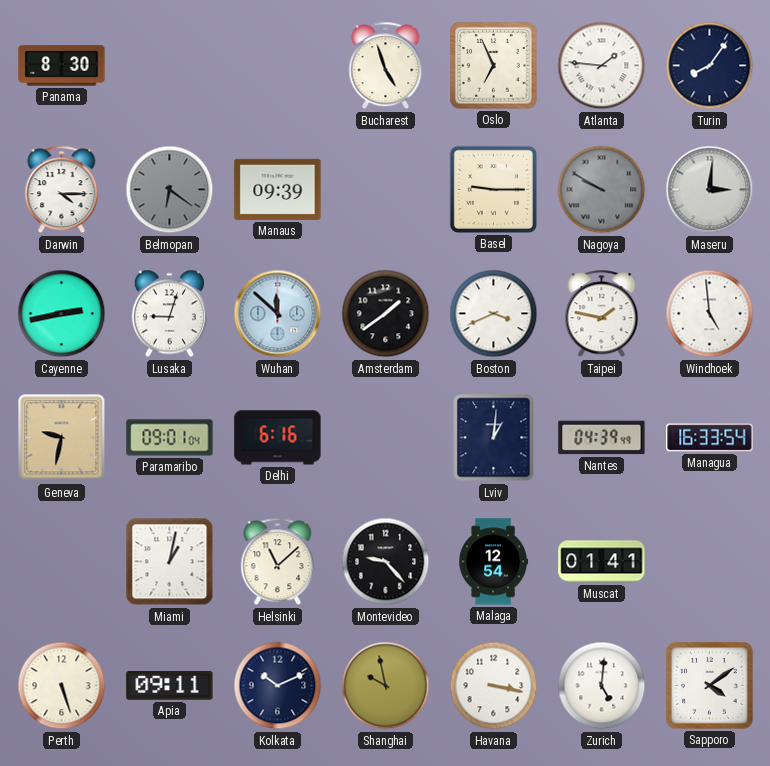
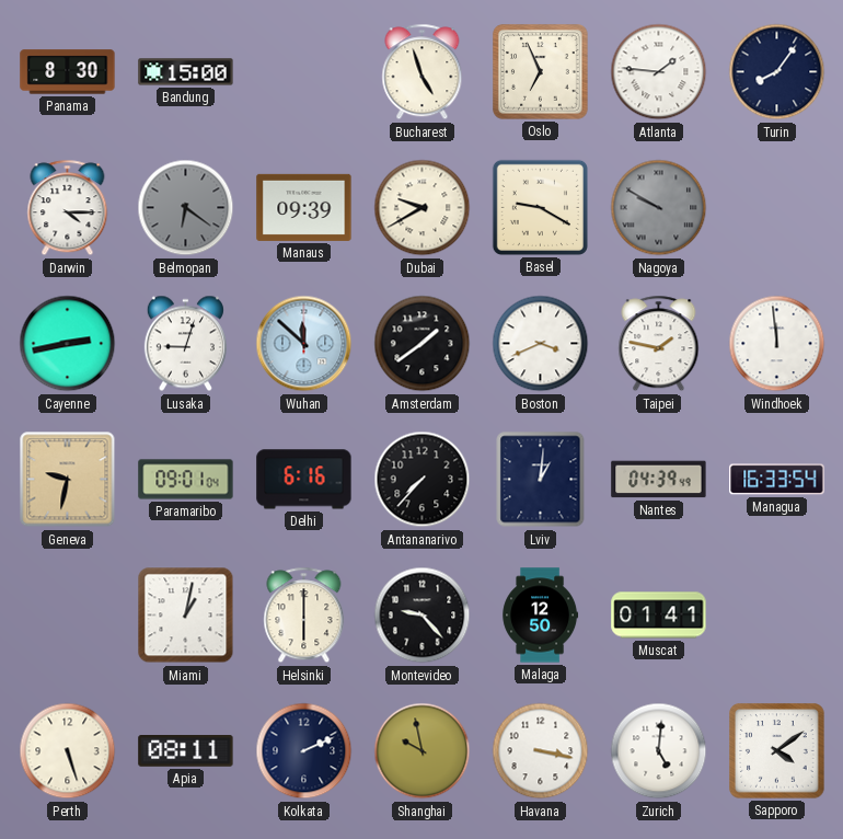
Bandung: none -> 15:00
Dubai: none -> 9:40
Basel: 9:15 -> 9:20
Maseru: 3:01 -> none
Windhoek: 4:59 -> 11:59
Antananarivo: none -> 7:37
Helsinki: 11:08 -> 6:00
Malaga: 12:54 -> 12:50
Apia: 09:11 -> 08:11
Kolkata: 10:11 -> 2:11
